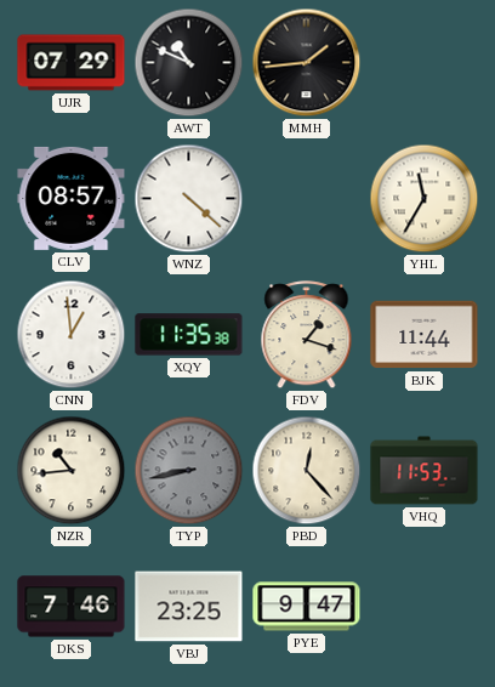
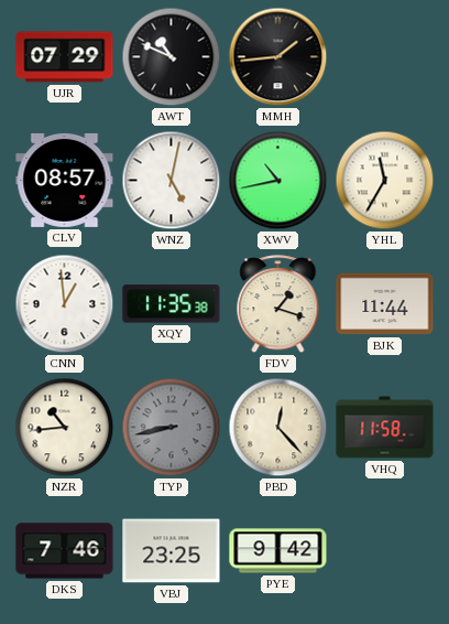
WNZ: 4:22 -> 5:02
XWV: none -> 10:43
VHQ: 11:53 -> 11:58
PYE: 9:47 -> 9:42
